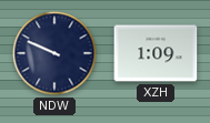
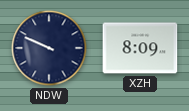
XZH: 1:09 -> 8:09
